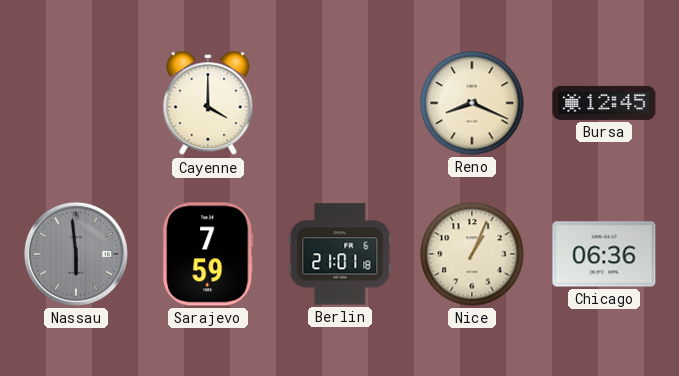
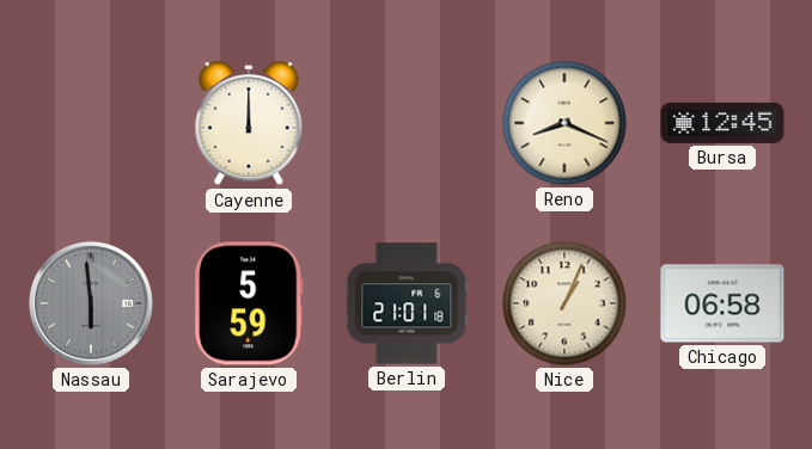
Cayenne: 4:00 -> 12:00
Sarajevo: 7:59 -> 5:59
Chicago: 06:36 -> 06:58
